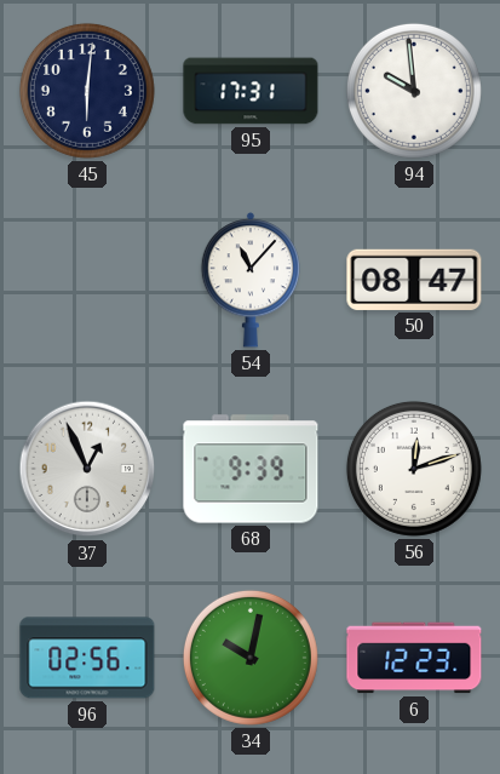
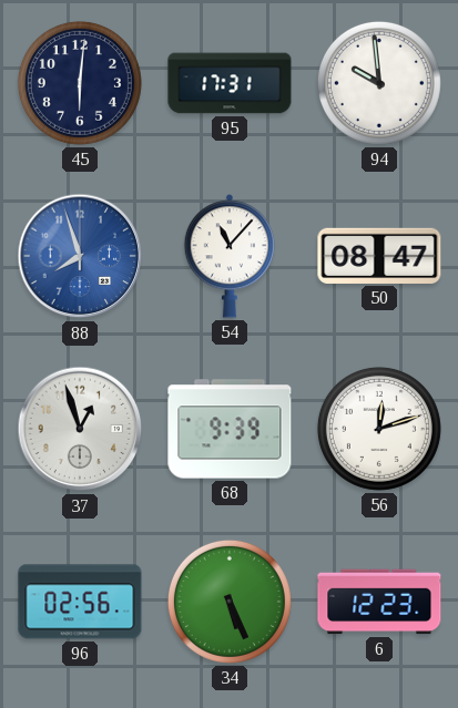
88: none -> 7:57
37: 12:56 -> 12:57
34: 10:02 -> 5:26
